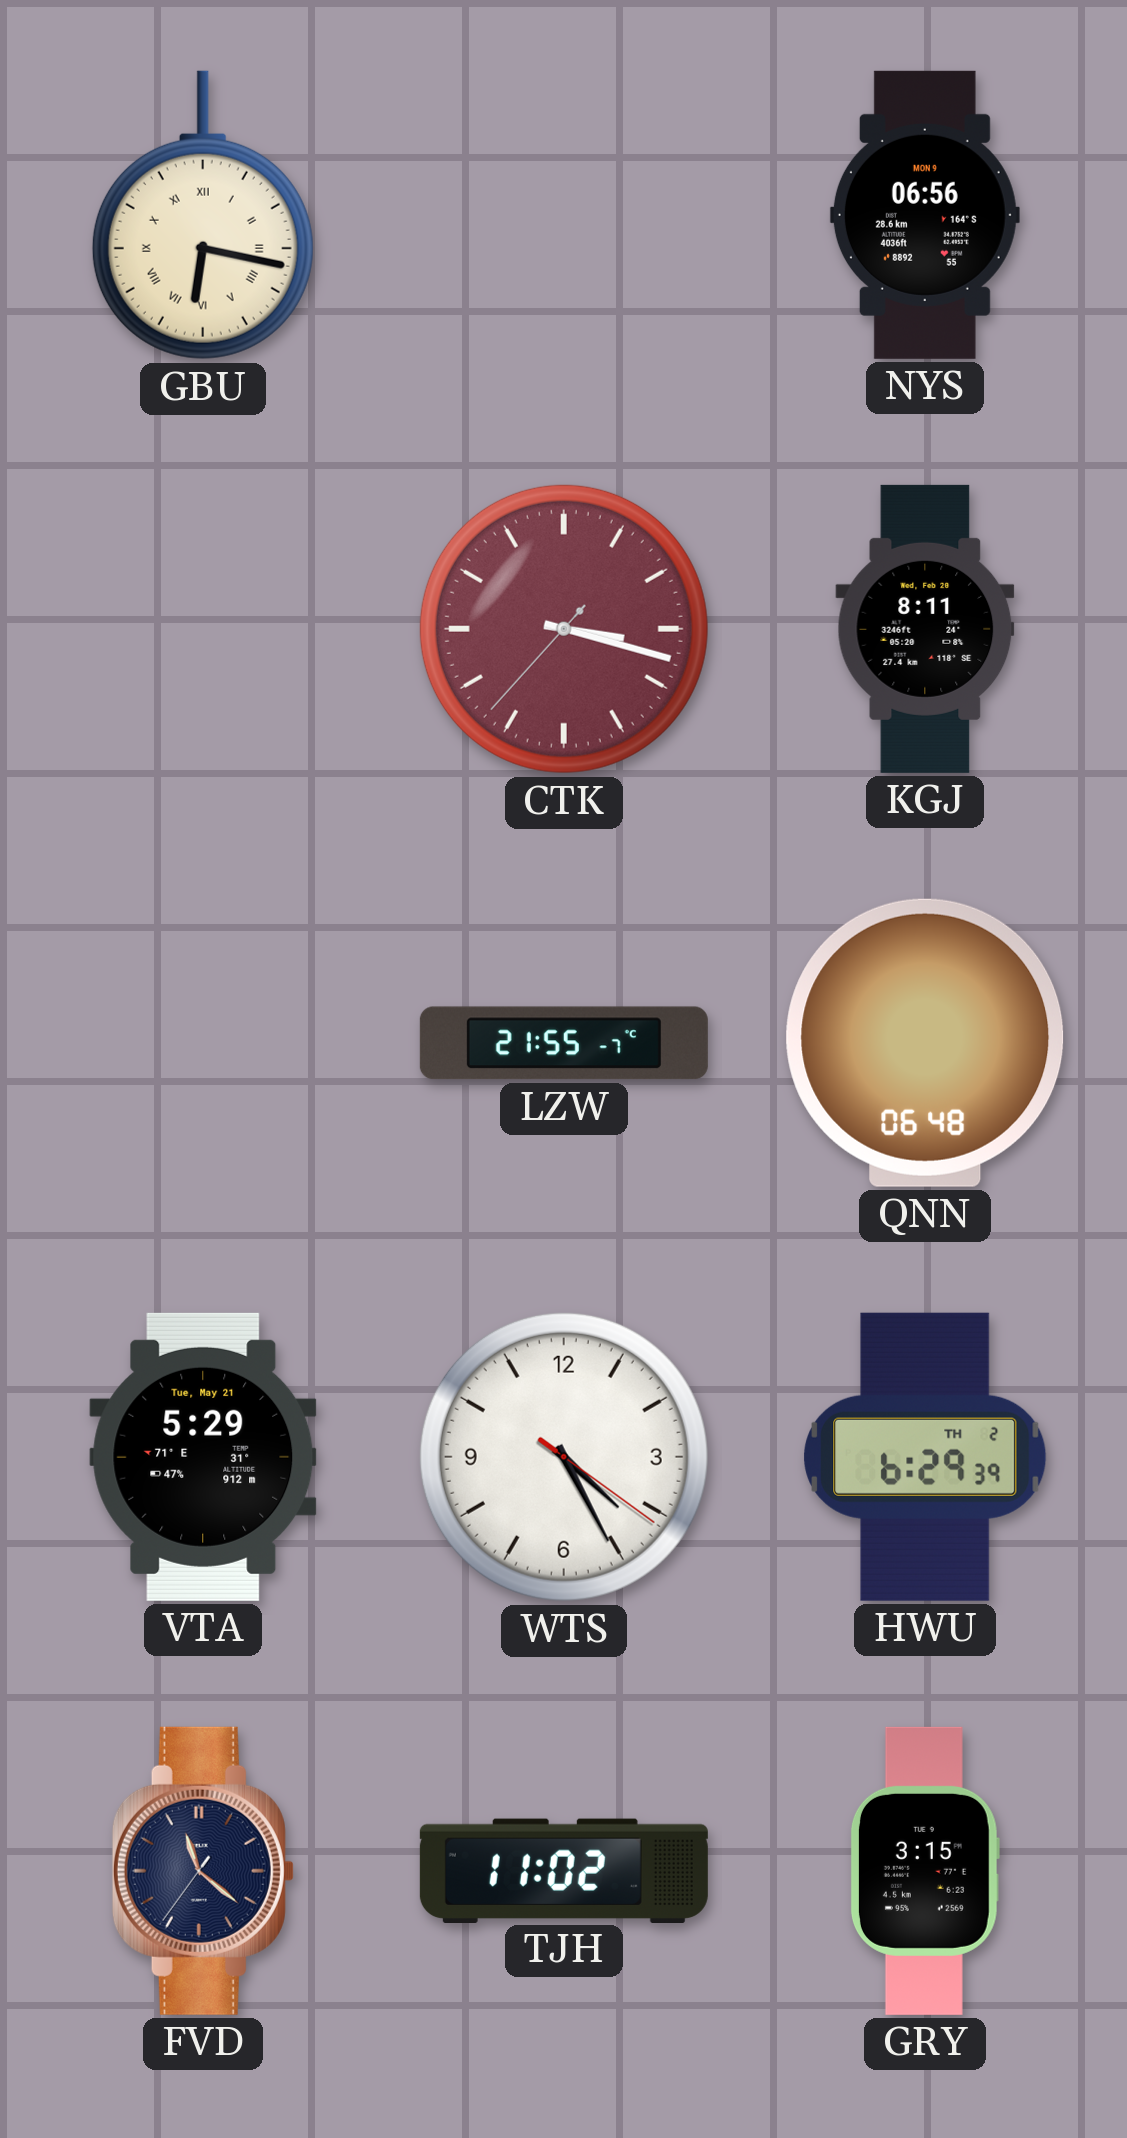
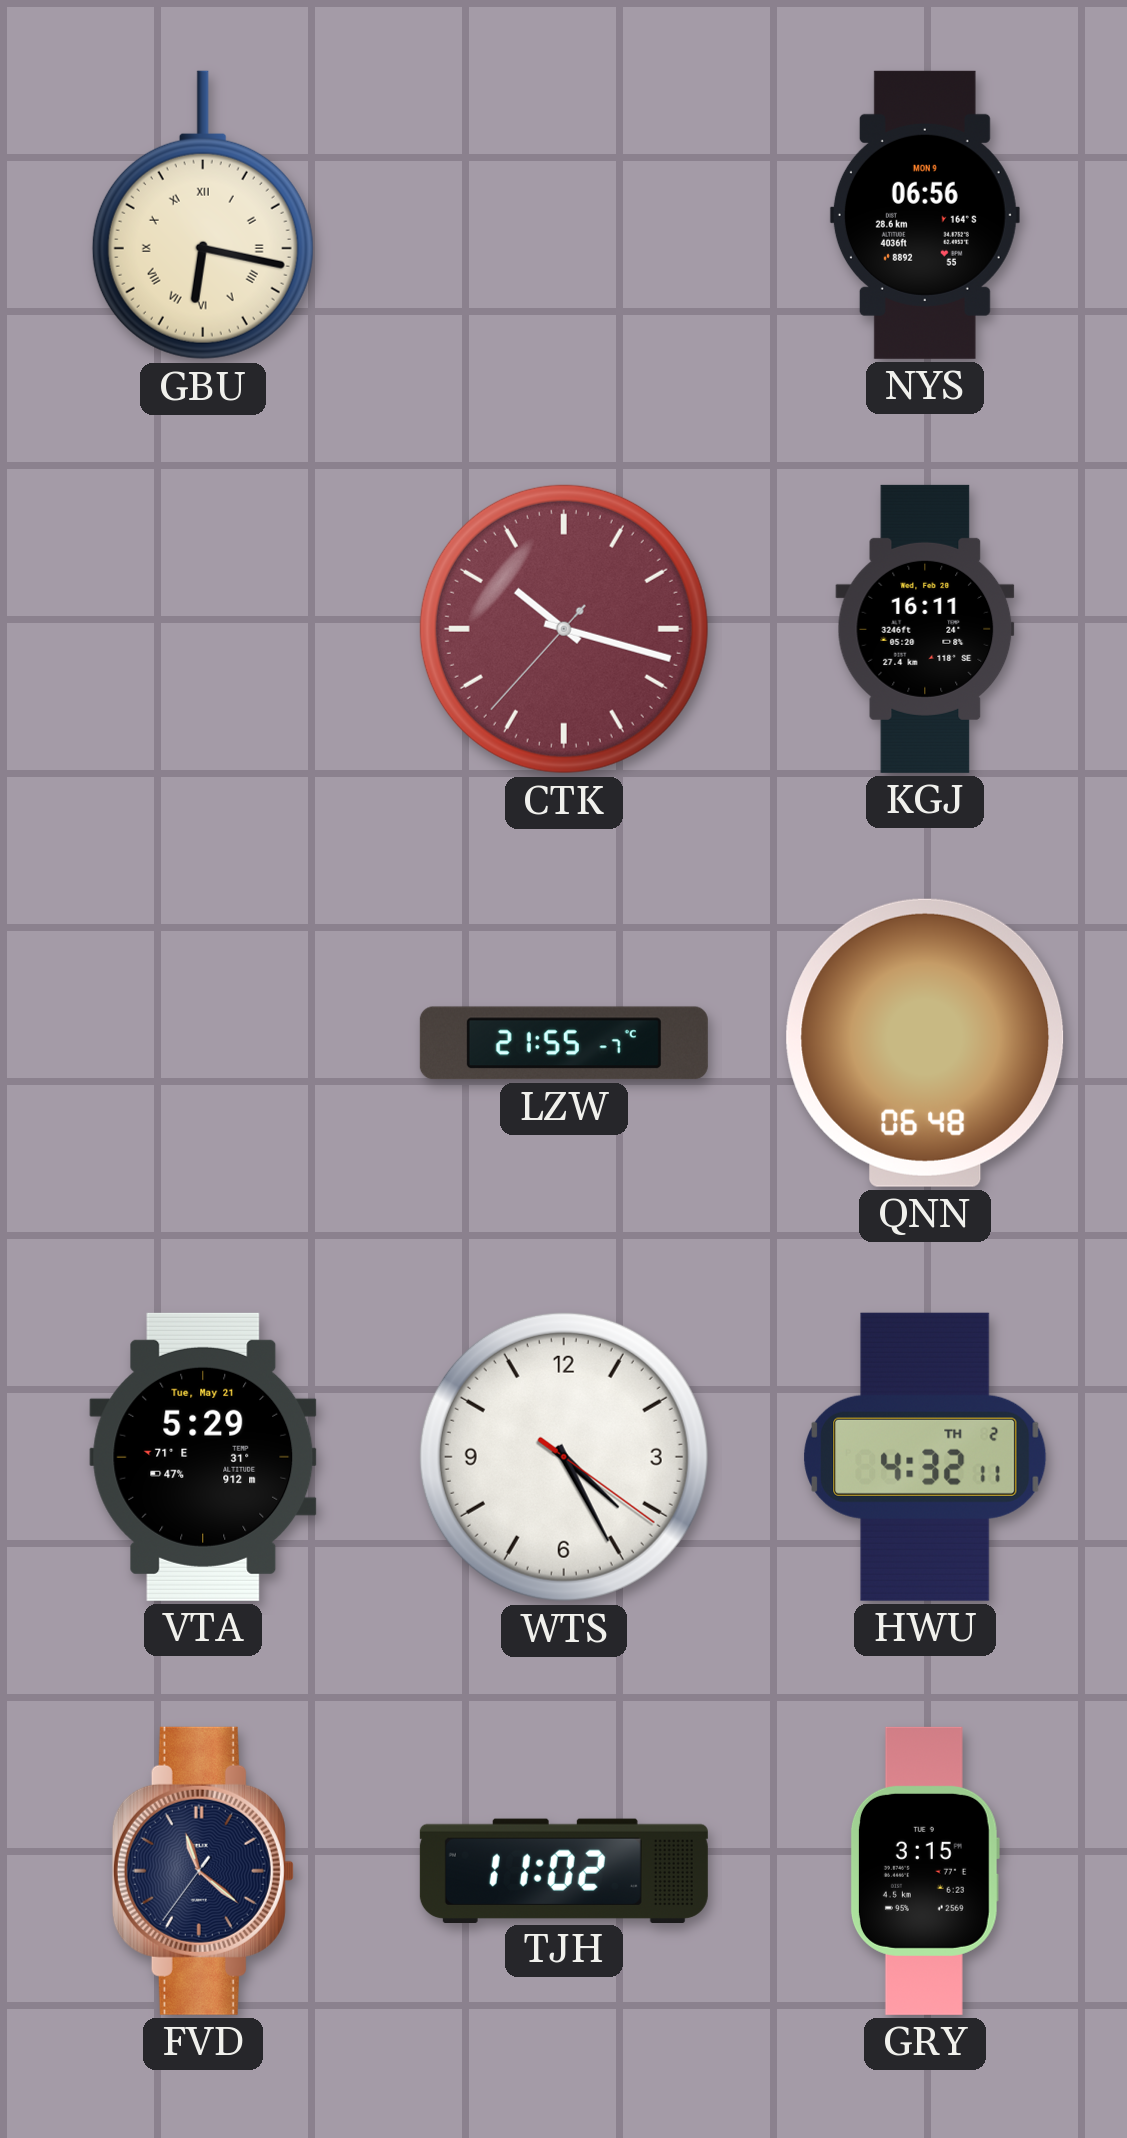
CTK: 3:17 -> 10:17
KGJ: 8:11 -> 16:11
HWU: 6:29 -> 4:32
